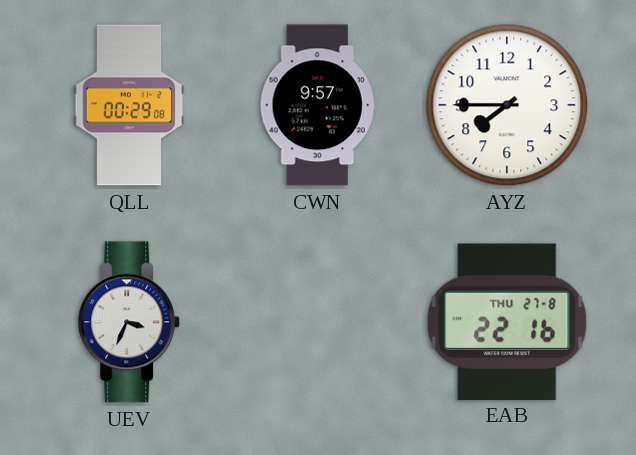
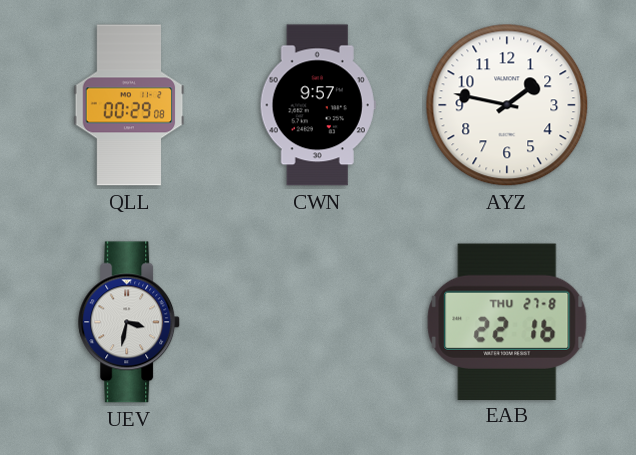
AYZ: 7:45 -> 1:47
UEV: 3:34 -> 3:32
